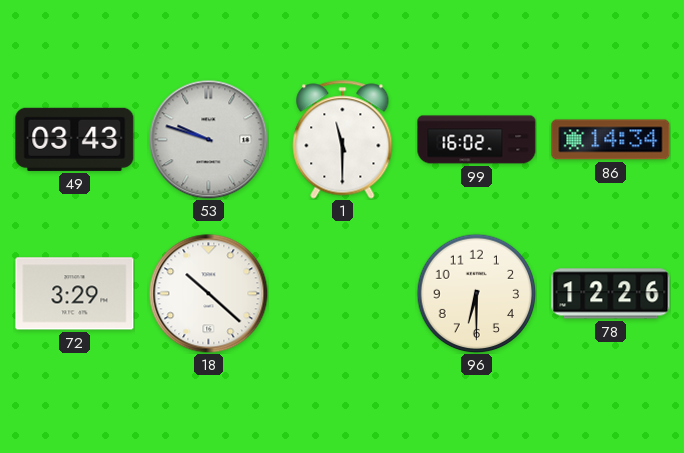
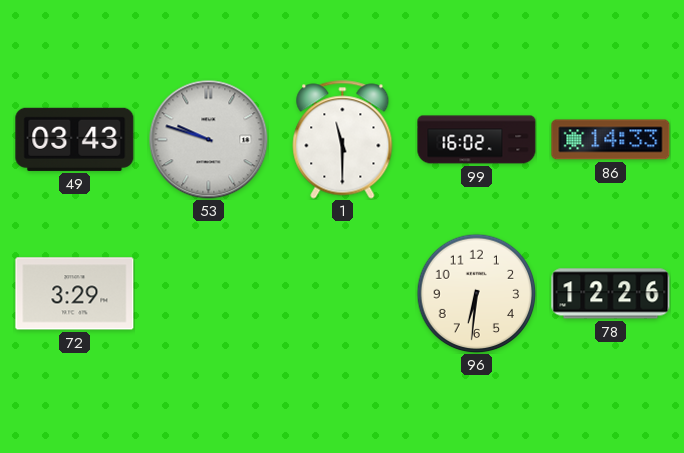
86: 14:34 -> 14:33
18: 10:22 -> none
96: 6:30 -> 6:31
